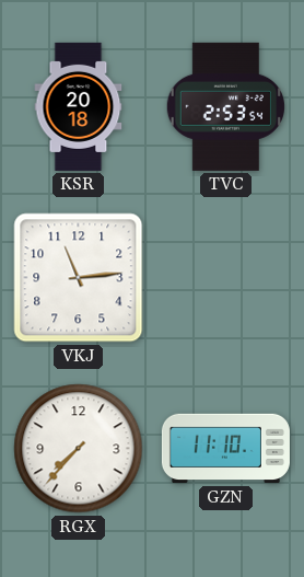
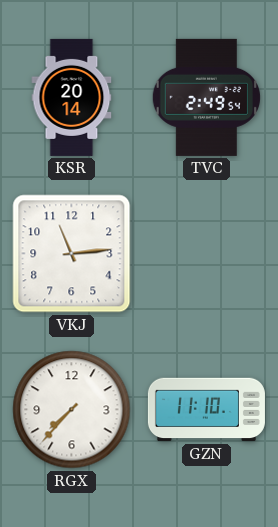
KSR: 20:18 -> 20:14
TVC: 2:53 -> 2:49
